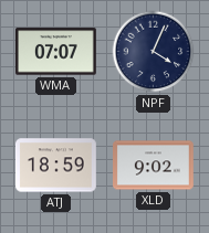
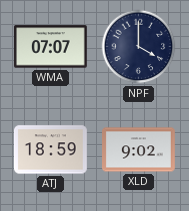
NPF: 4:04 -> 4:00
